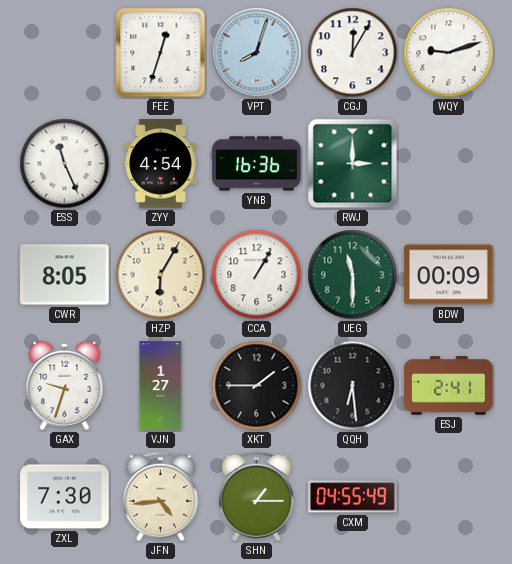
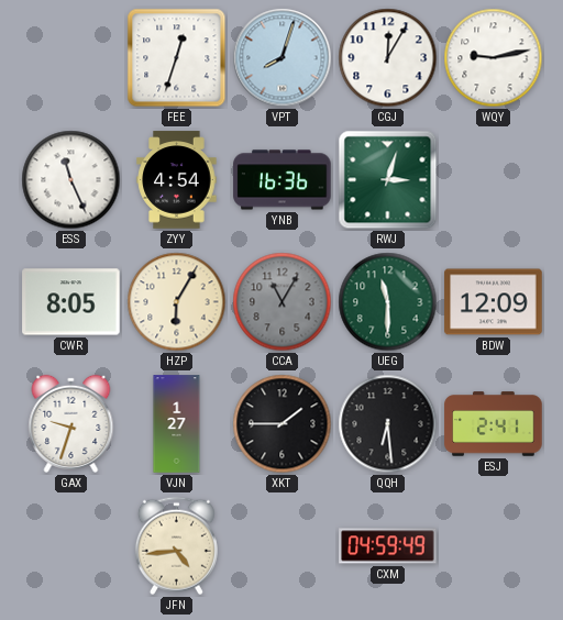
WQY: 9:12 -> 9:13
RWJ: 3:00 -> 3:03
CCA: 1:05 -> 11:05
CCA dial: white -> grey
BDW: 00:09 -> 12:09
ZXL: 7:30 -> none
SHN: 1:15 -> none
CXM: 04:55 -> 04:59
